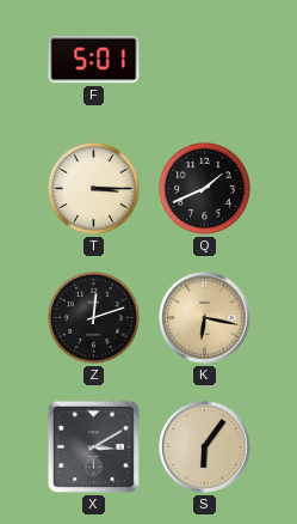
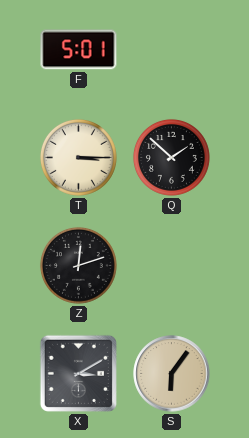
Q: 1:41 -> 1:52
K: 6:17 -> none
